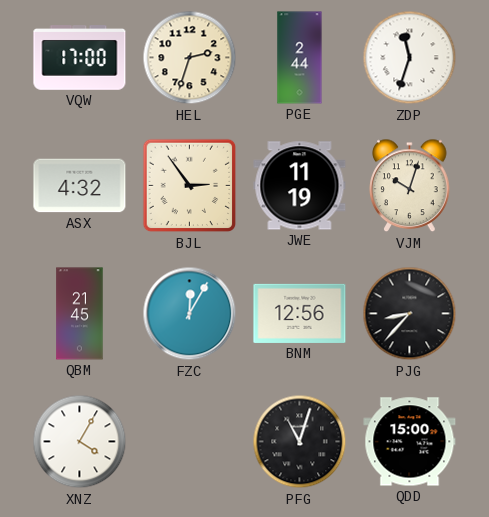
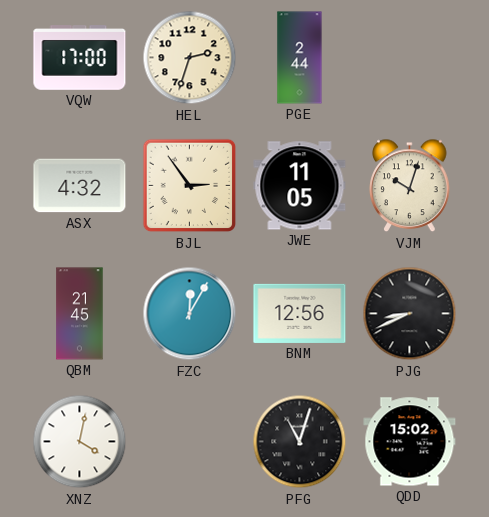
ZDP: 11:33 -> none
JWE: 11:19 -> 11:05
PJG: 8:37 -> 8:41
XNZ: 4:05 -> 4:02
QDD: 15:00 -> 15:02
